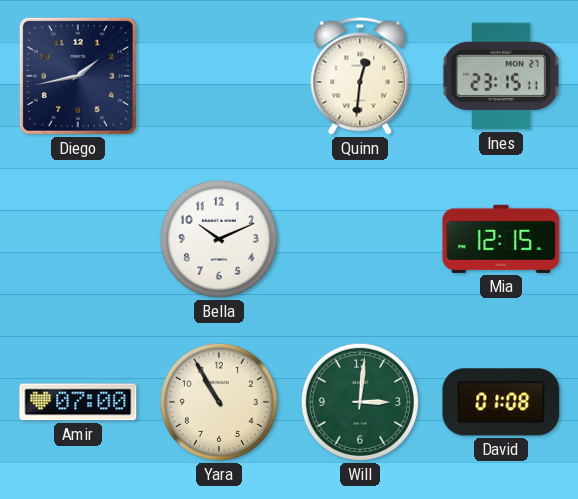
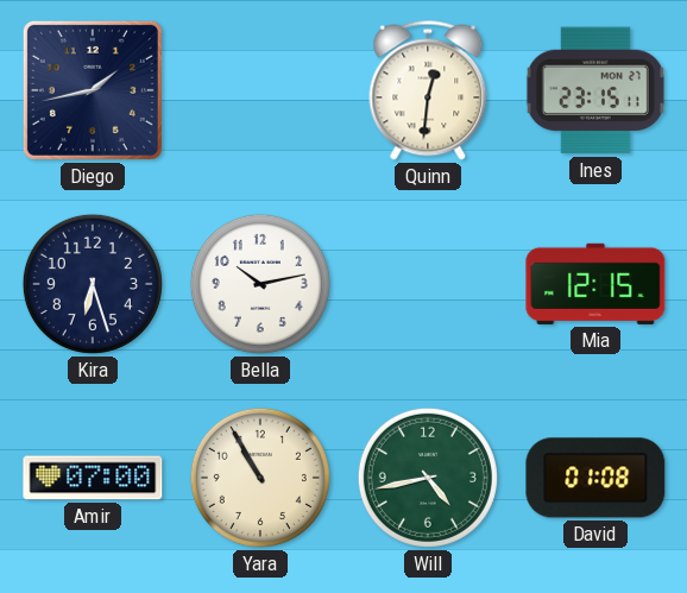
Kira: none -> 6:27
Bella: 10:11 -> 10:13
Will: 3:01 -> 4:43
